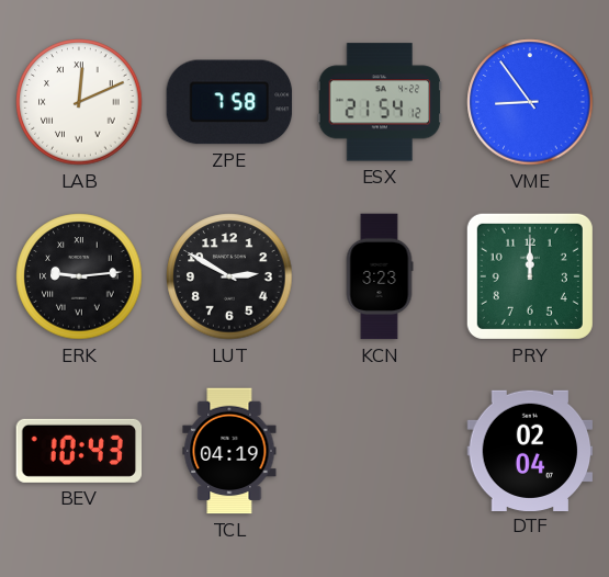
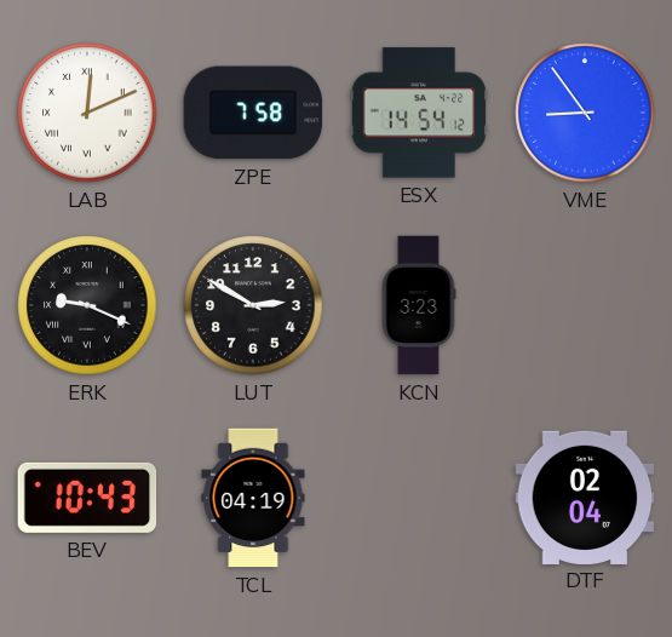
ESX: 21:54 -> 14:54
ERK: 9:14 -> 9:19
PRY: 12:00 -> none
